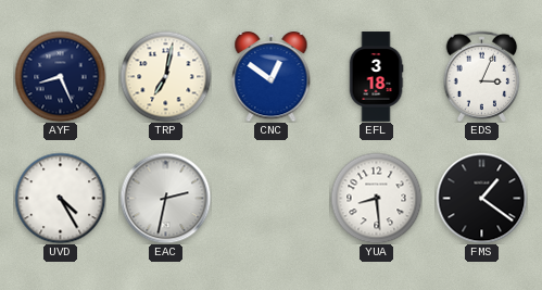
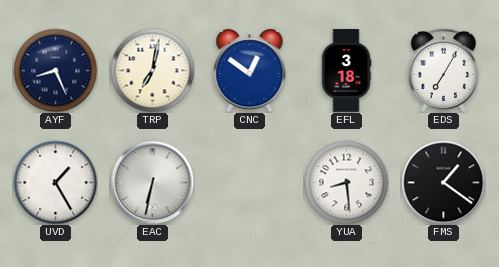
EDS: 3:04 -> 7:05
UVD: 4:25 -> 1:25
EAC: 2:32 -> 6:32
